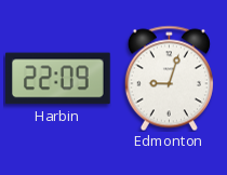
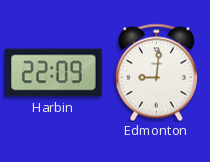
Edmonton: 9:03 -> 9:01
